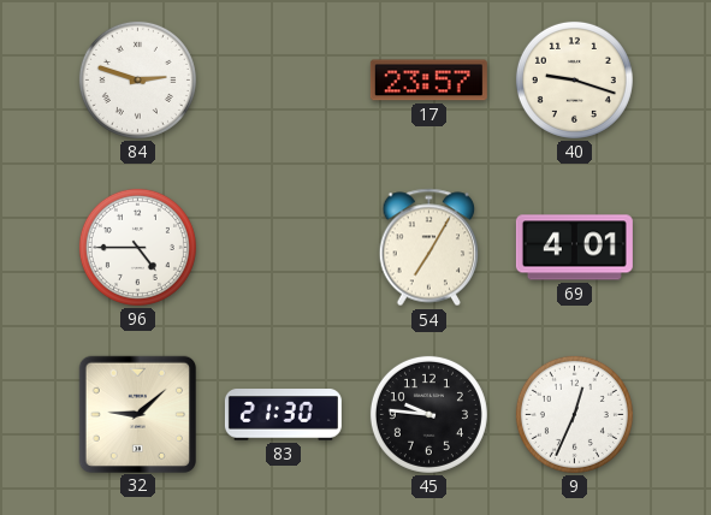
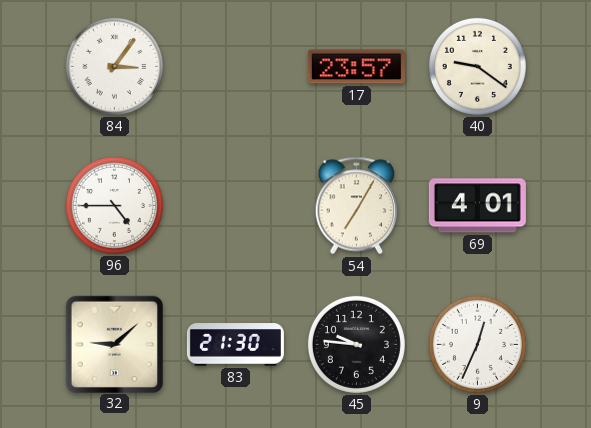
84: 2:48 -> 3:06
40: 9:18 -> 9:21
